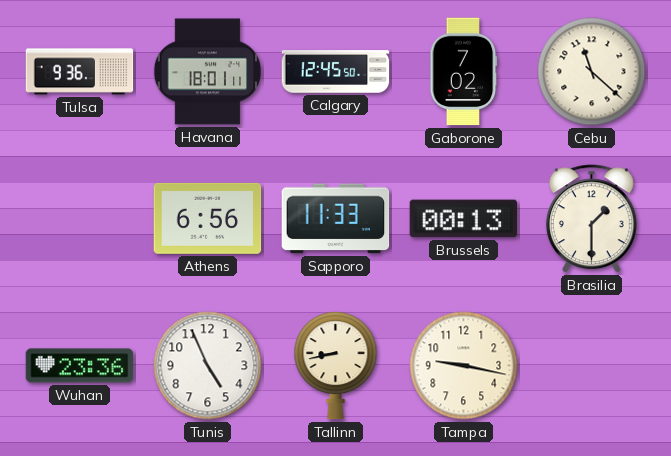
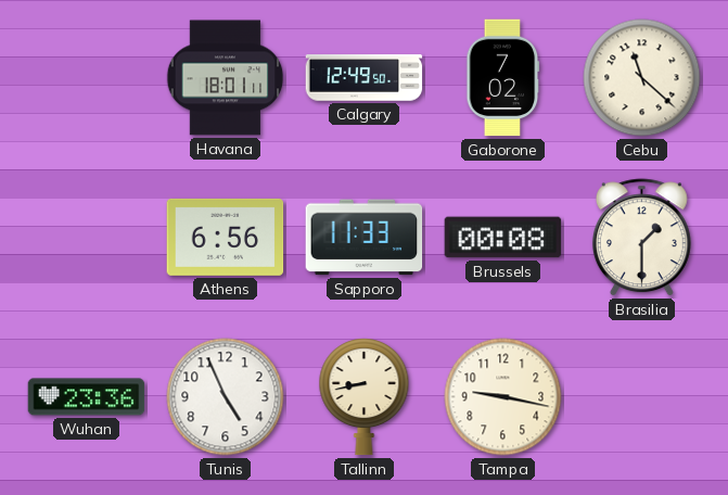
Tulsa: 9:36 -> none
Calgary: 12:45 -> 12:49
Brussels: 00:13 -> 00:08
